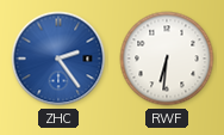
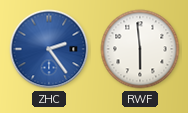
RWF: 6:31 -> 5:59
